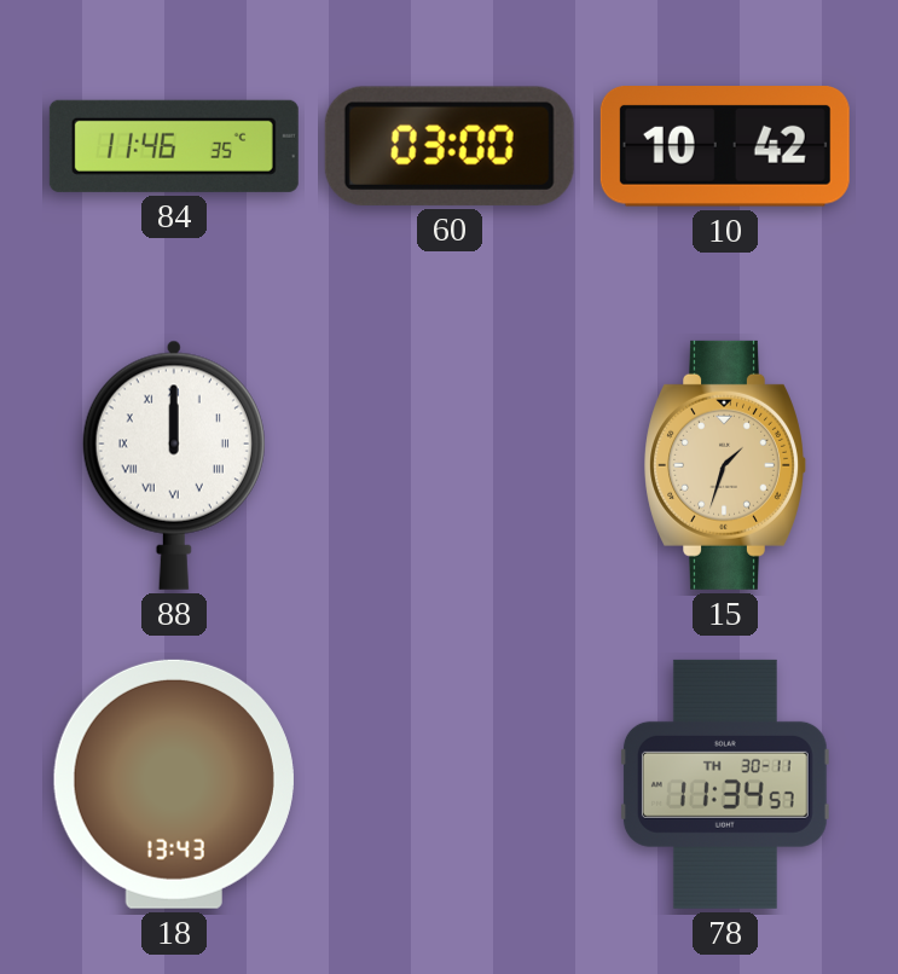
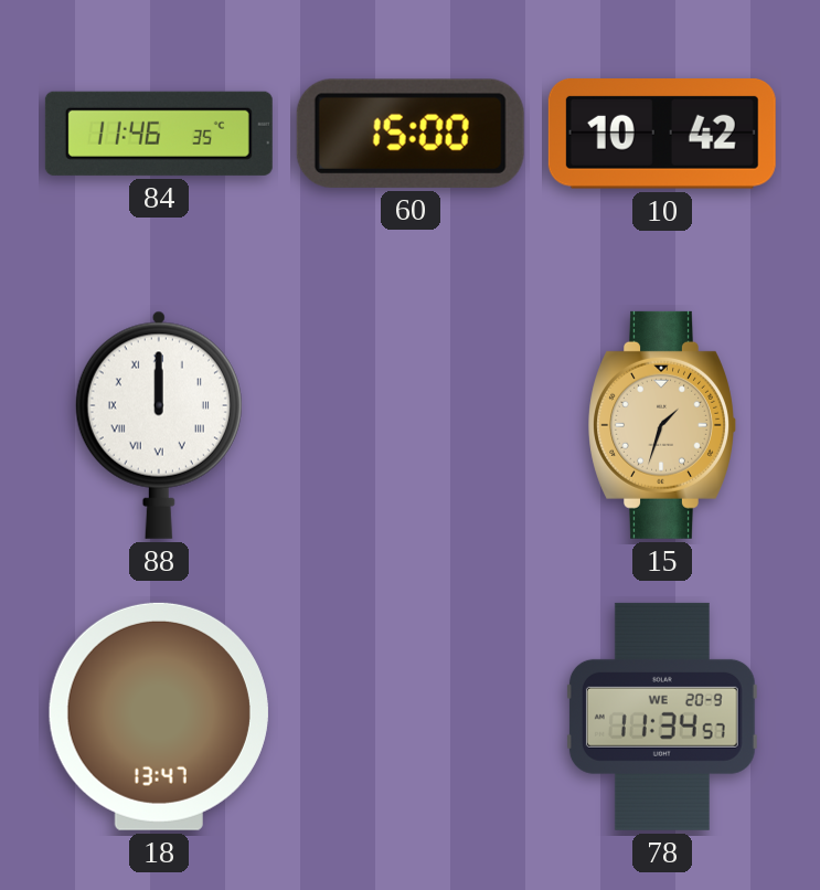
60: 03:00 -> 15:00
18: 13:43 -> 13:47
78 date: TH 30-11 -> WE 20-9
